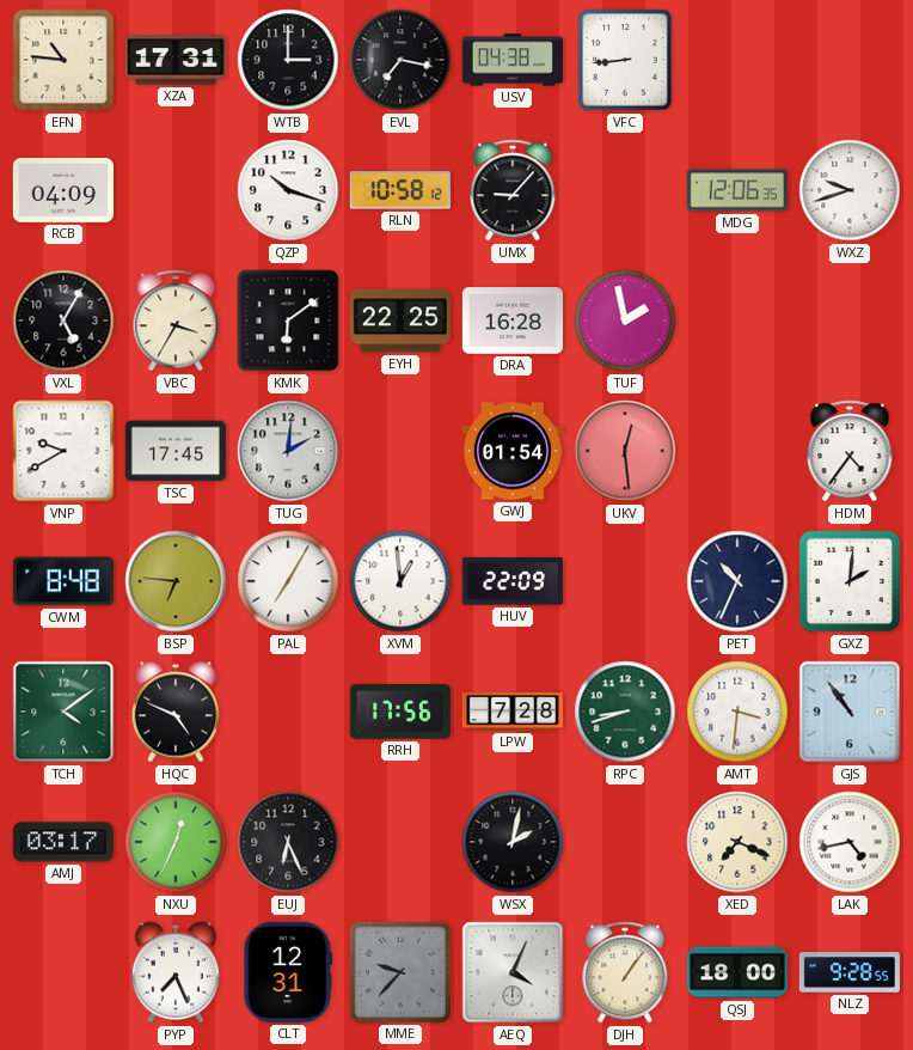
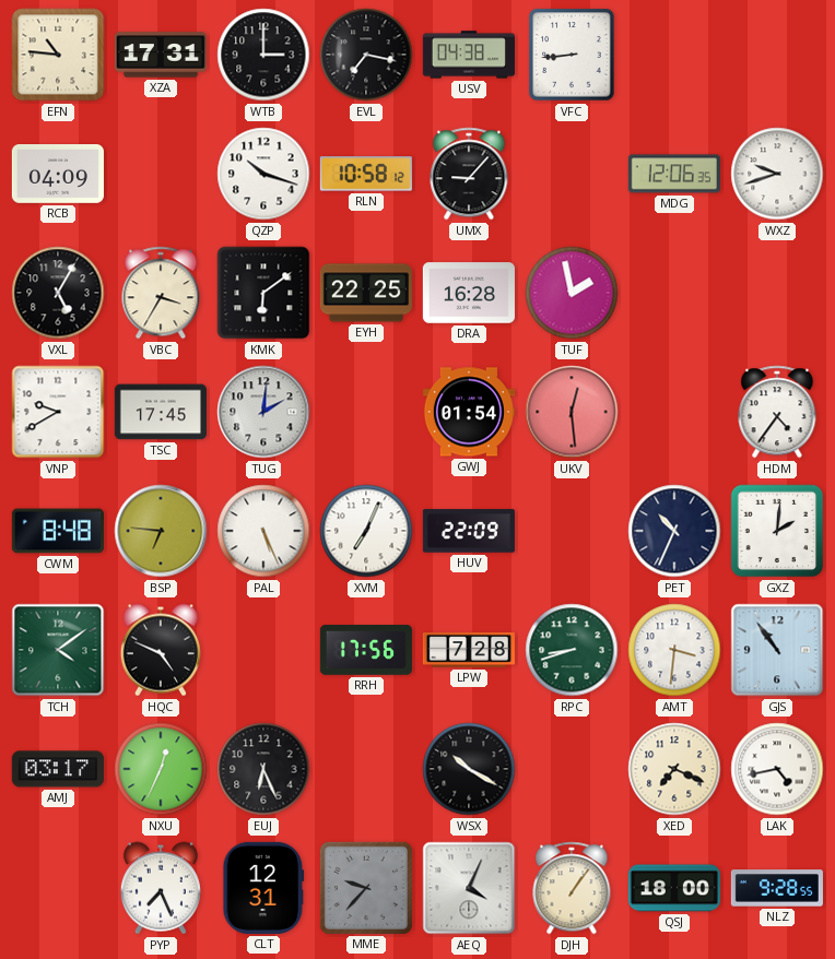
PAL: 7:05 -> 5:26
XVM: 12:59 -> 7:04
WSX: 2:02 -> 10:20
